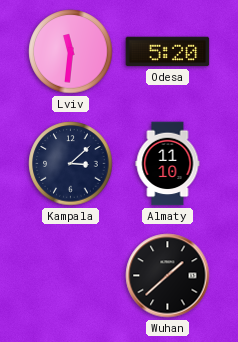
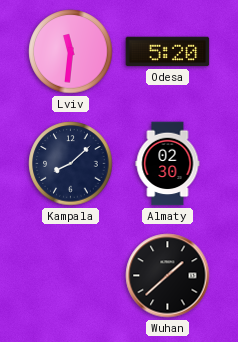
Kampala: 3:08 -> 8:08
Almaty: 11:10 -> 02:30
